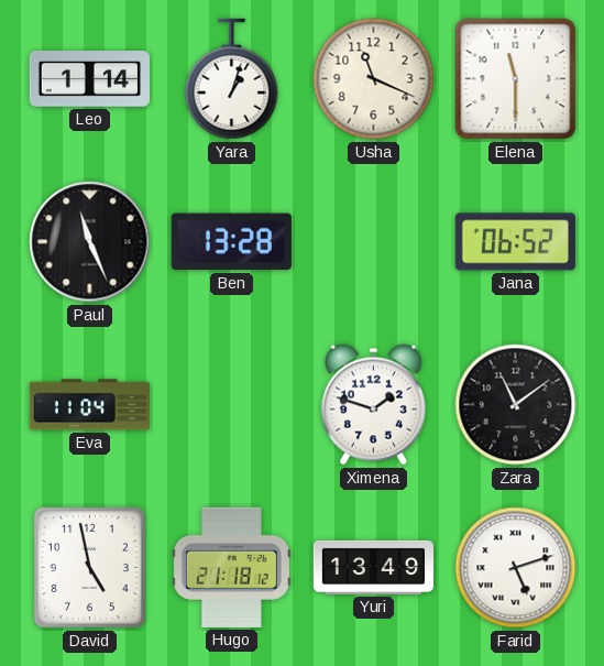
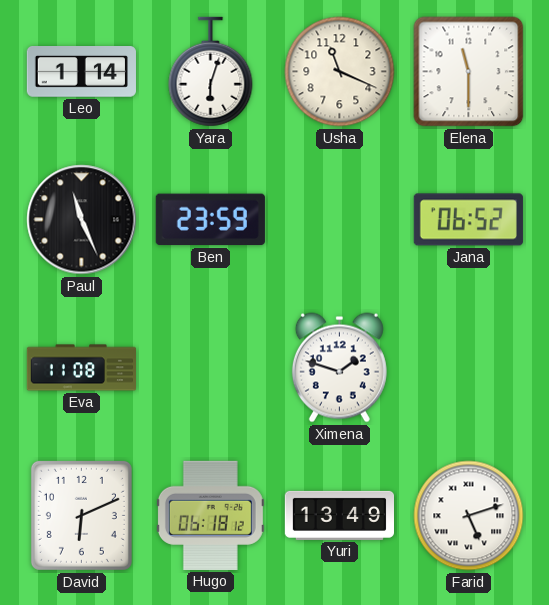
Yara: 1:03 -> 6:03
Ben: 13:28 -> 23:59
Eva: 11:04 -> 11:08
Zara: 11:09 -> none
David: 4:58 -> 6:11
Hugo: 21:18 -> 06:18
